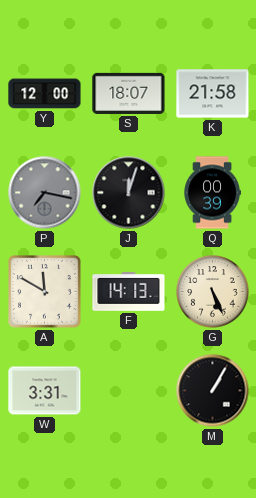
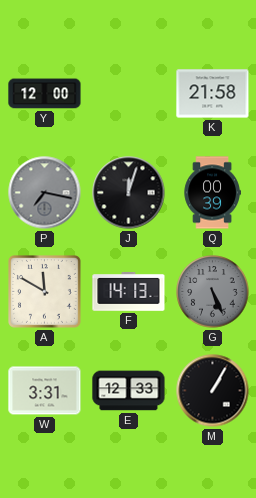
S: 18:07 -> none
G dial: cream -> grey
E: none -> 12:33
